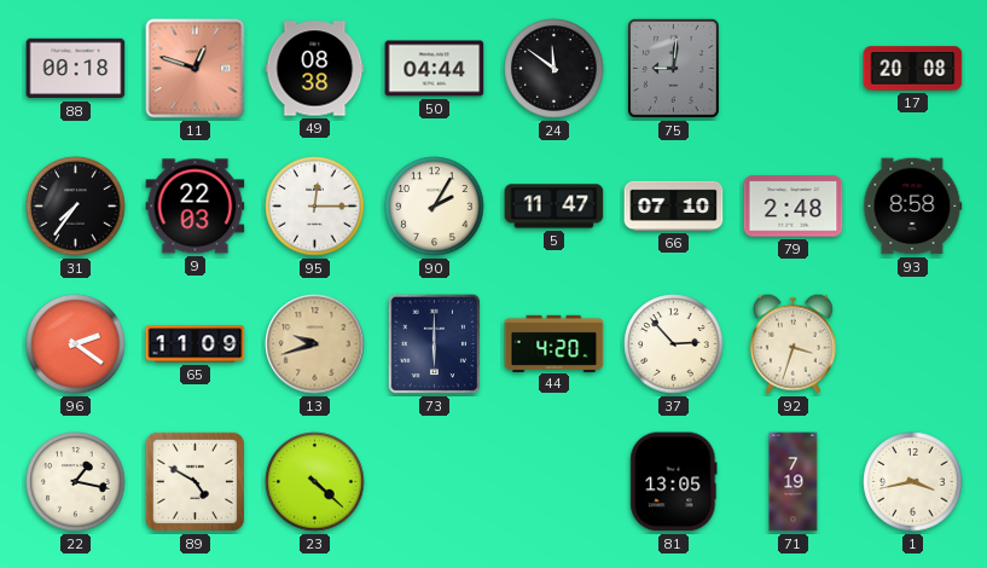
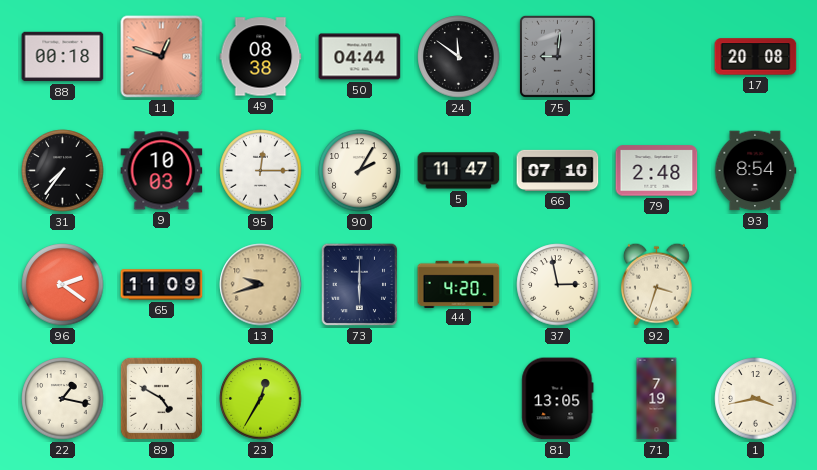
9: 22:03 -> 10:03
93: 8:58 -> 8:54
37: 2:53 -> 2:58
23: 4:22 -> 12:35
